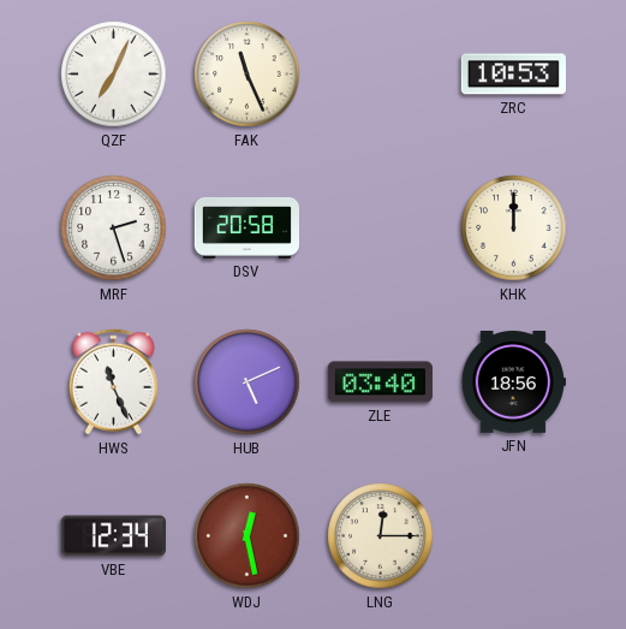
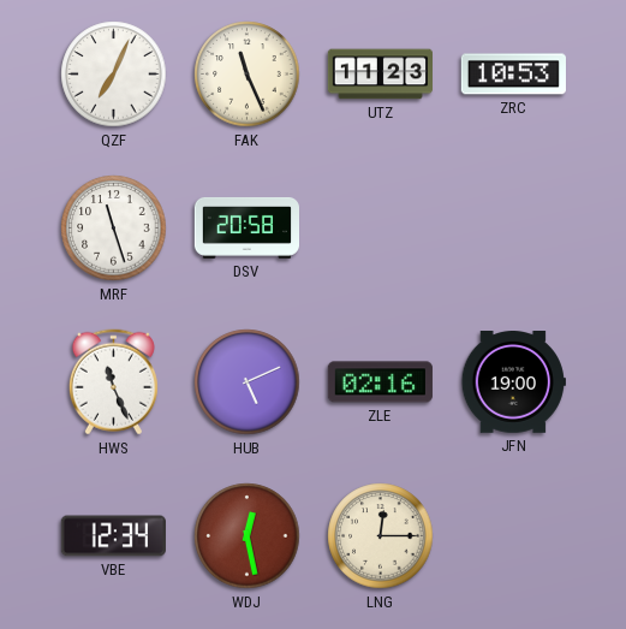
UTZ: none -> 11:23
MRF: 2:27 -> 11:27
KHK: 12:00 -> none
ZLE: 03:40 -> 02:16
JFN: 18:56 -> 19:00
